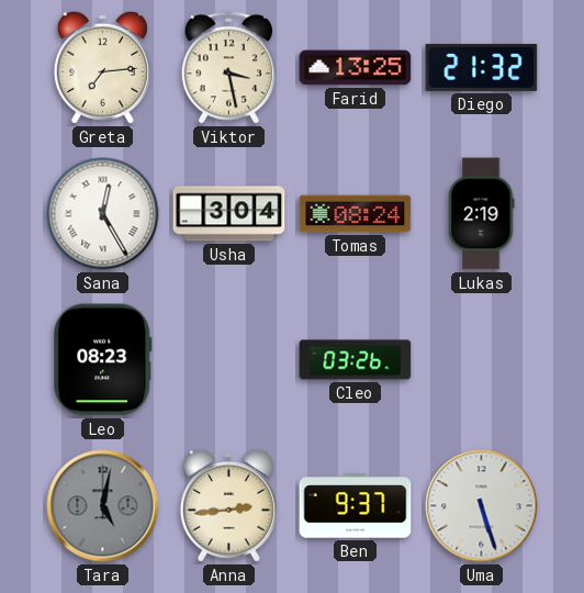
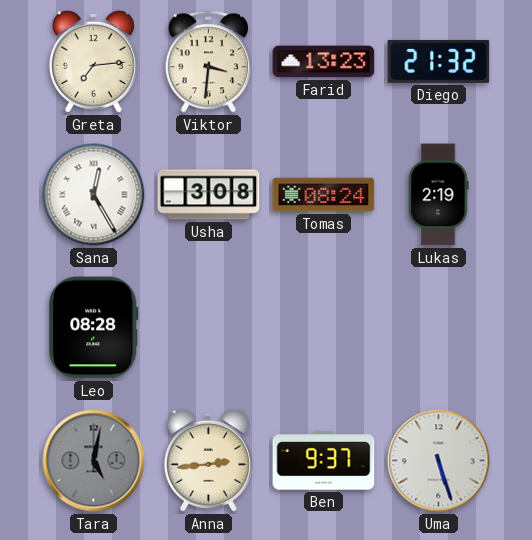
Viktor: 3:28 -> 3:31
Farid: 13:25 -> 13:23
Usha: 3:04 -> 3:08
Leo: 08:23 -> 08:28
Cleo: 03:26 -> none
